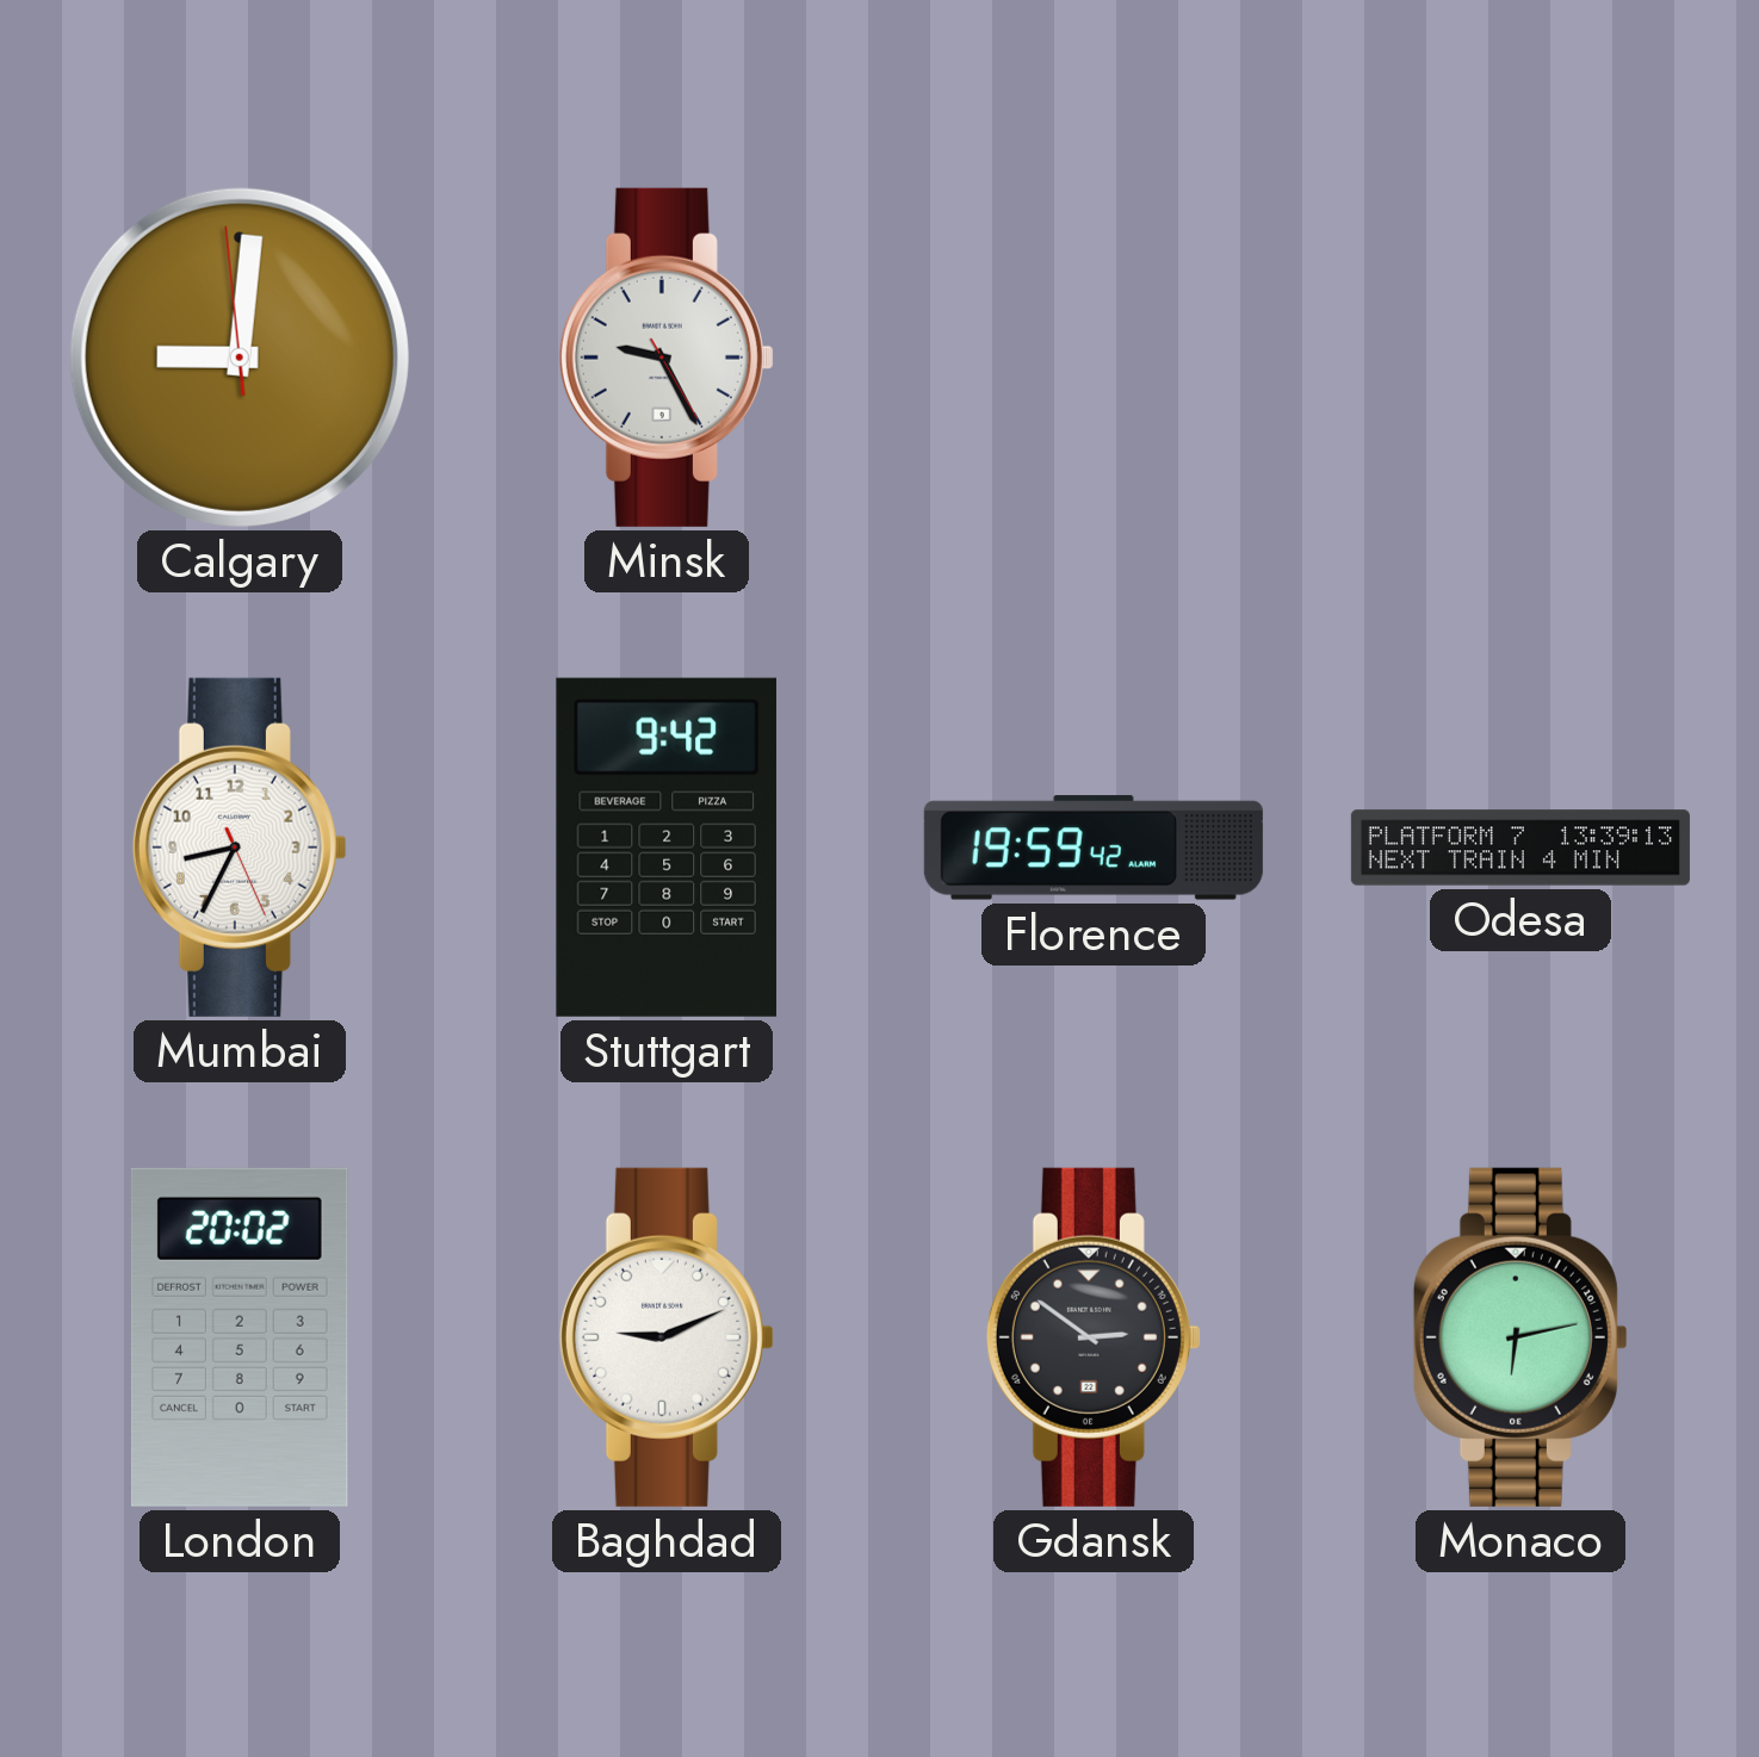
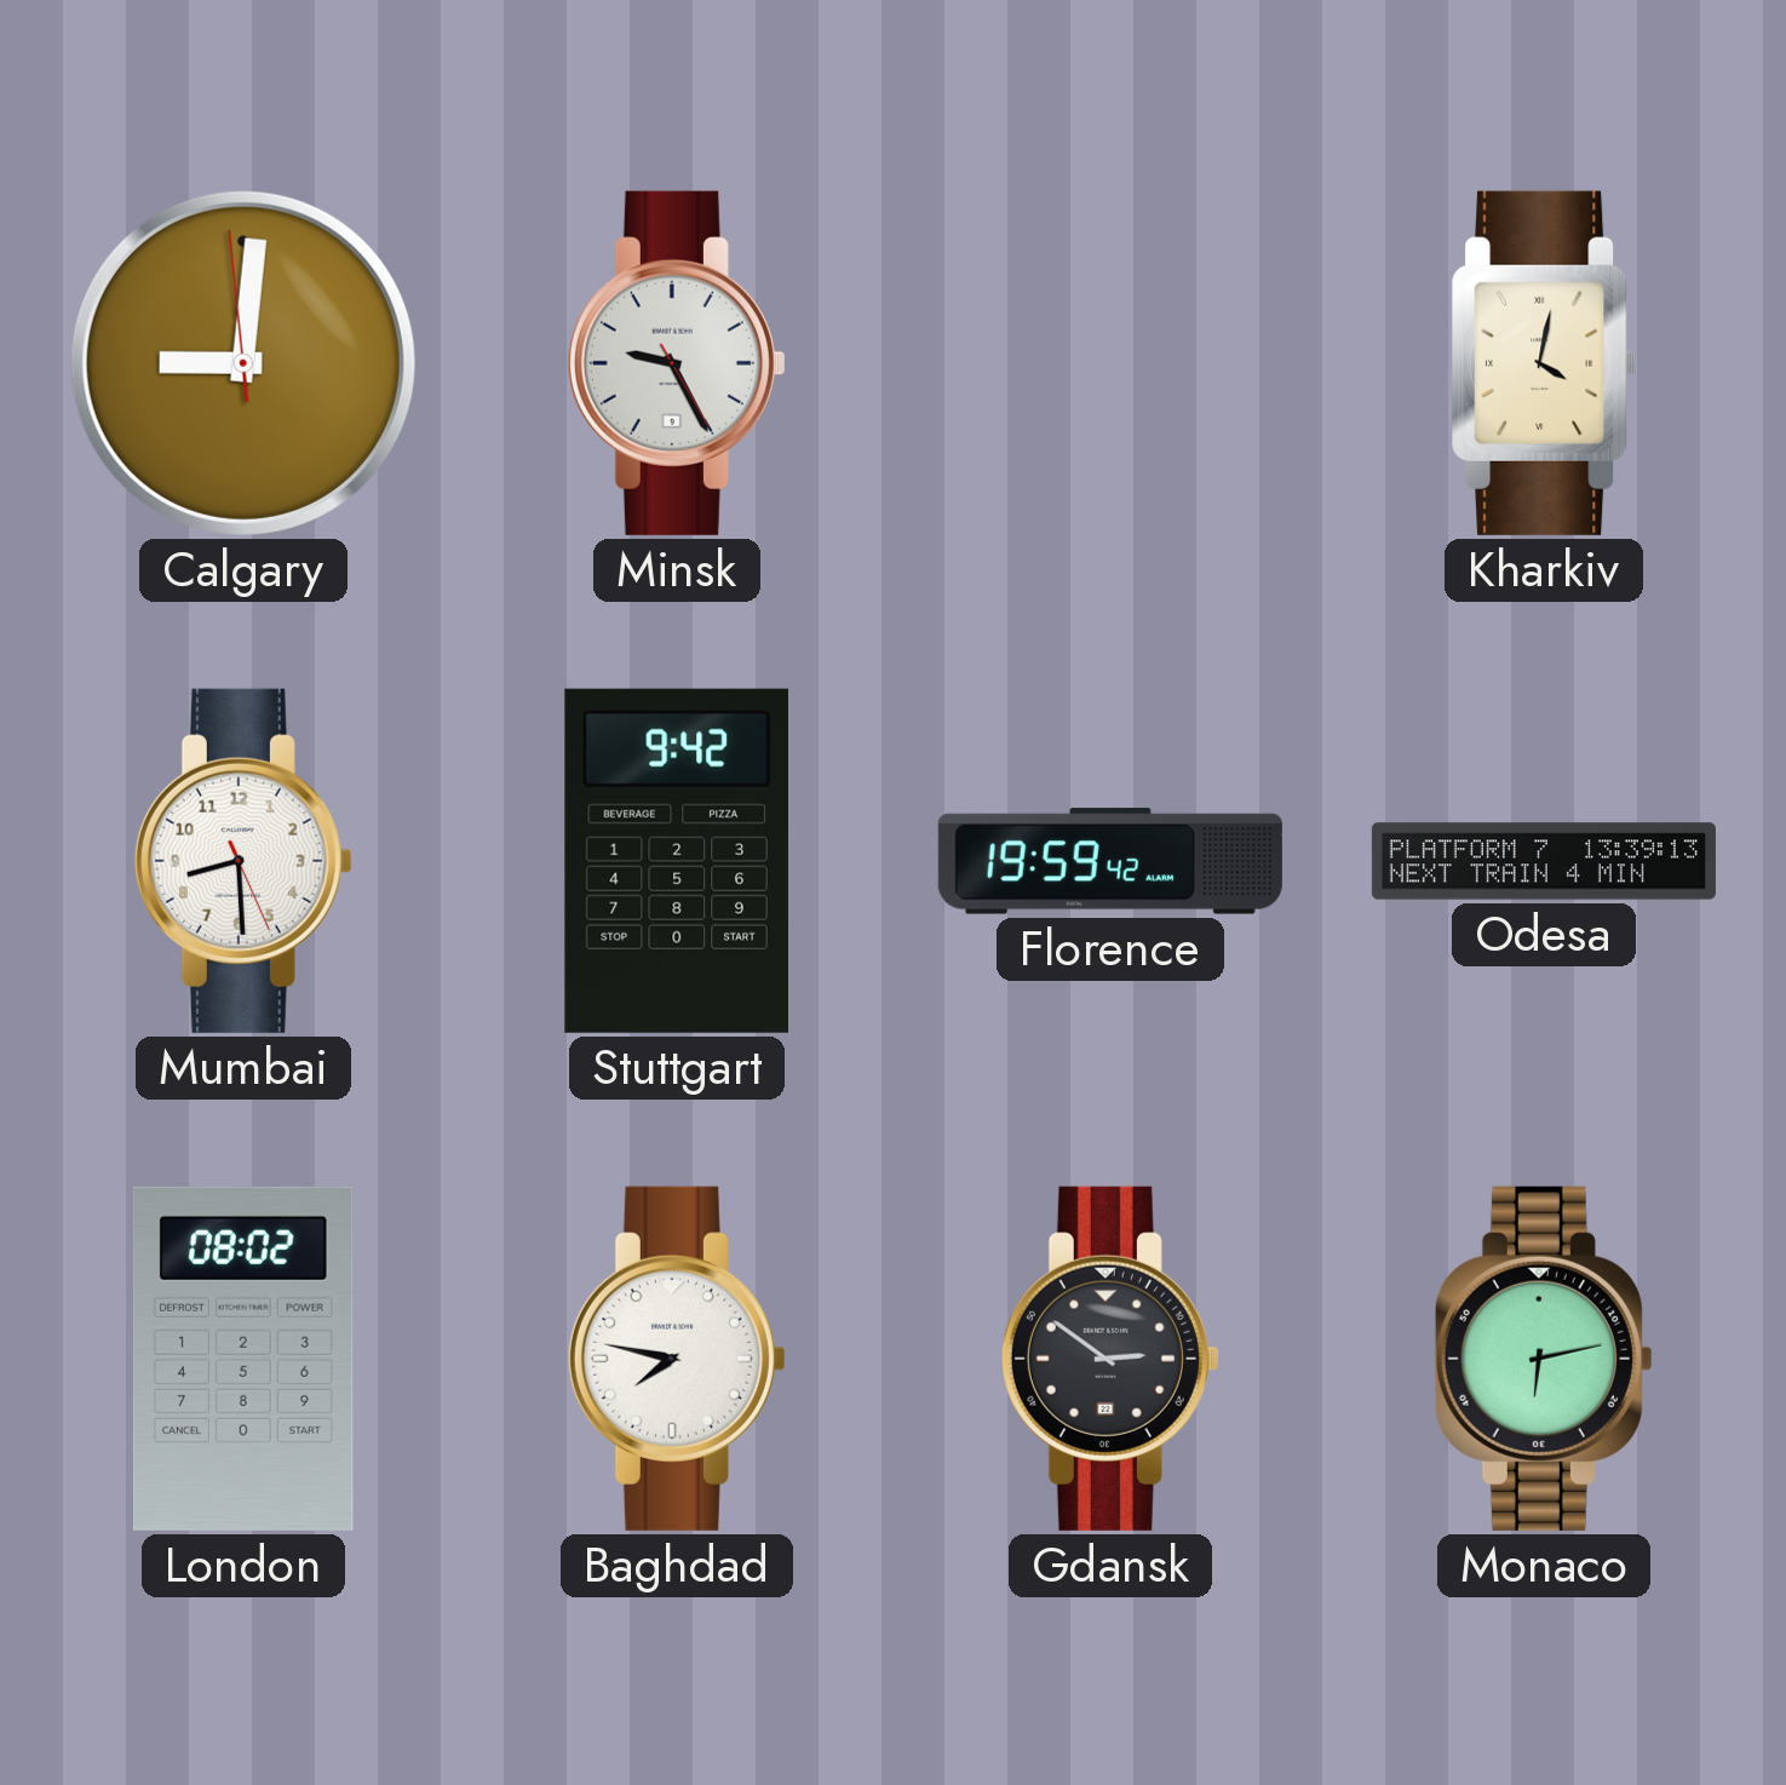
Kharkiv: none -> 4:02
Mumbai: 8:34 -> 8:29
London: 20:02 -> 08:02
Baghdad: 9:11 -> 7:47
